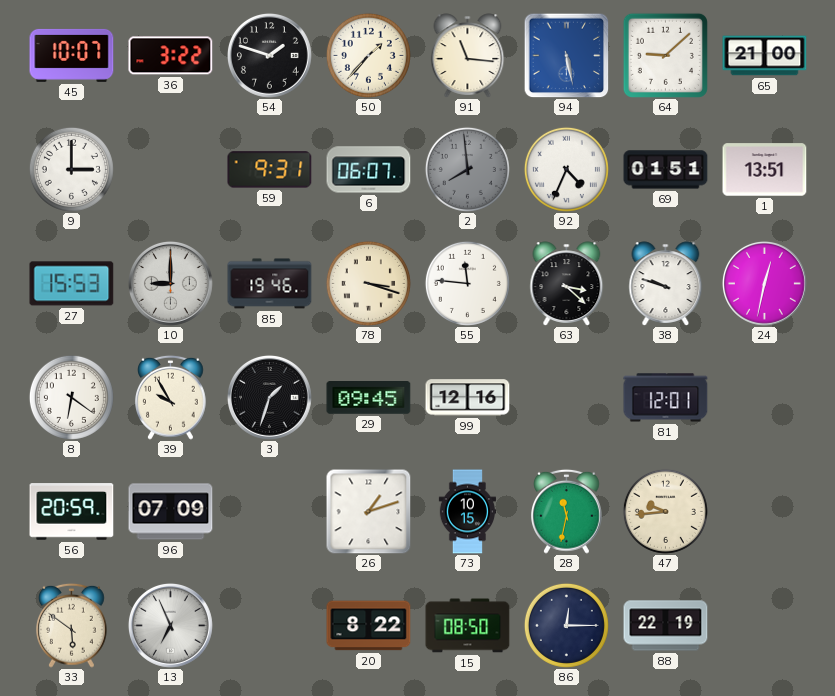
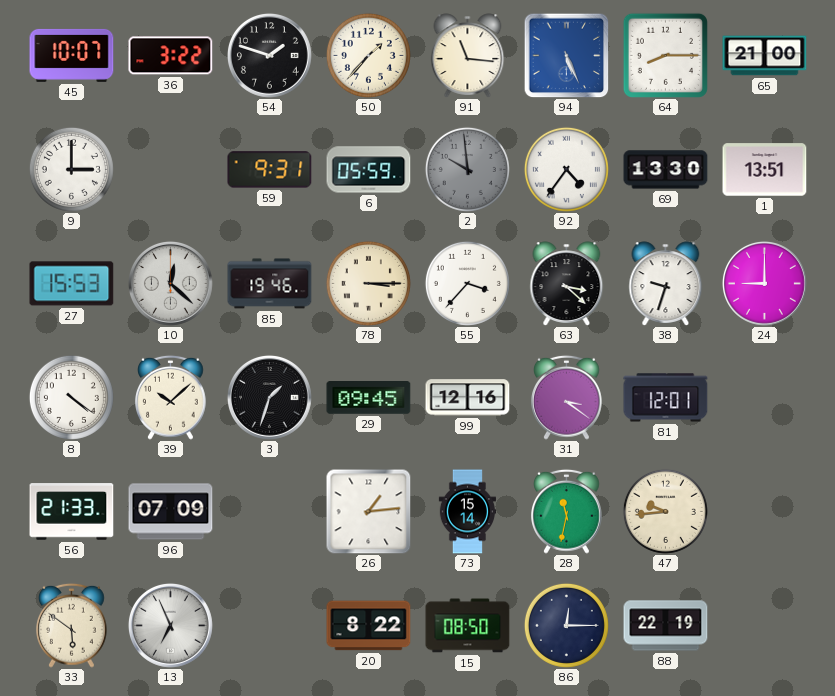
94: 5:28 -> 5:26
64: 9:08 -> 8:15
6: 06:07 -> 05:59
2: 7:59 -> 9:59
92: 4:34 -> 4:36
69: 01:51 -> 13:30
10: 9:00 -> 12:22
78: 3:18 -> 3:15
55: 11:46 -> 3:37
38: 9:48 -> 9:33
24: 12:32 -> 9:00
8: 6:21 -> 4:21
39: 9:55 -> 10:08
31: none -> 3:21
56: 20:59 -> 21:33
26: 1:12 -> 1:14
73: 10:15 -> 15:14
